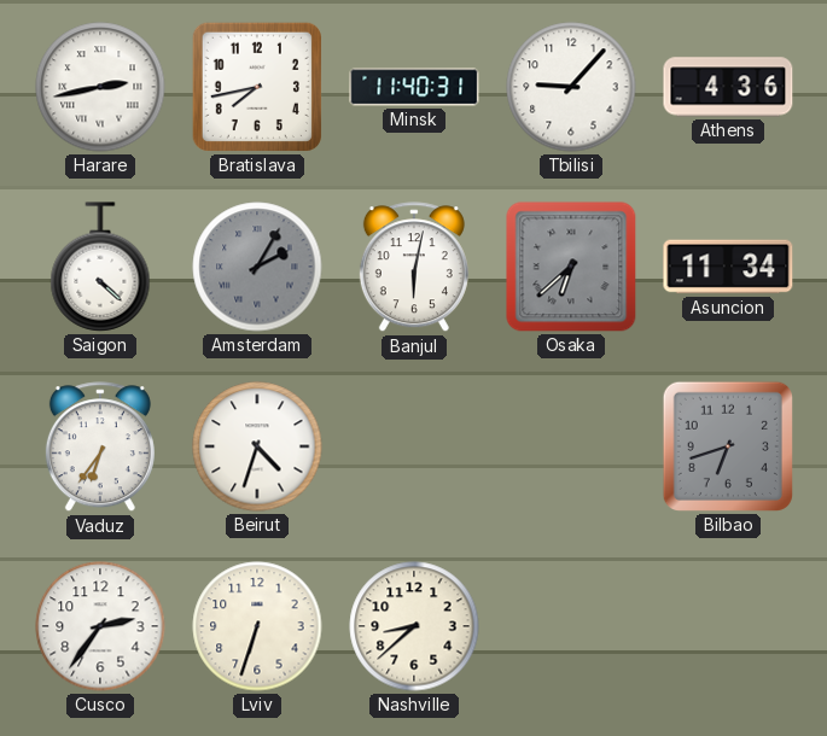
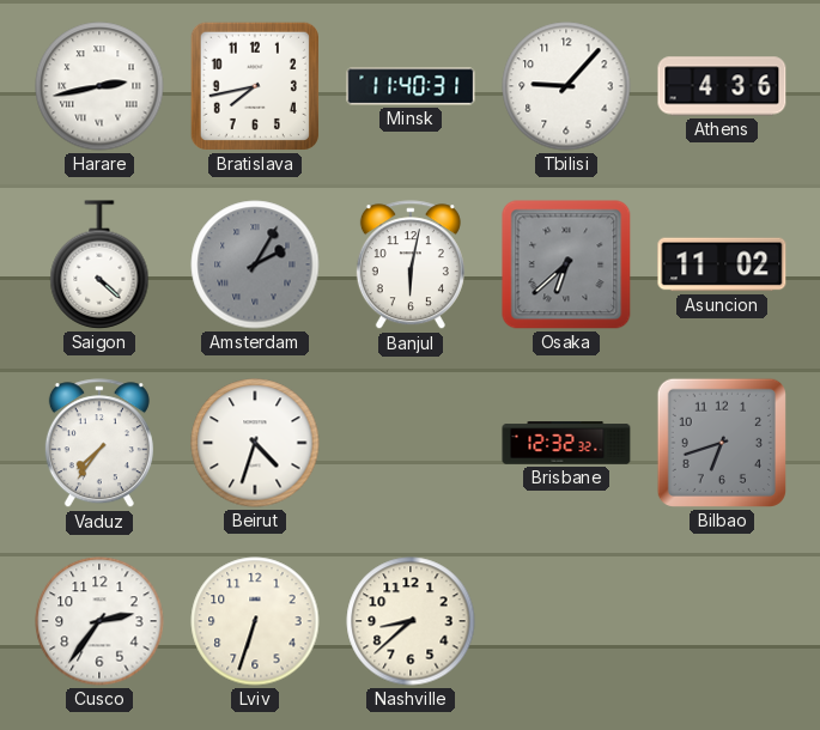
Asuncion: 11:34 -> 11:02
Vaduz: 6:36 -> 7:36
Brisbane: none -> 12:32
